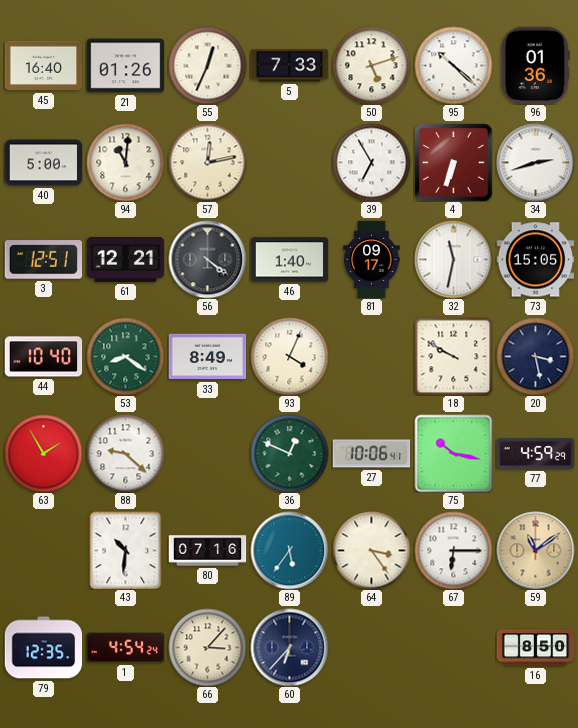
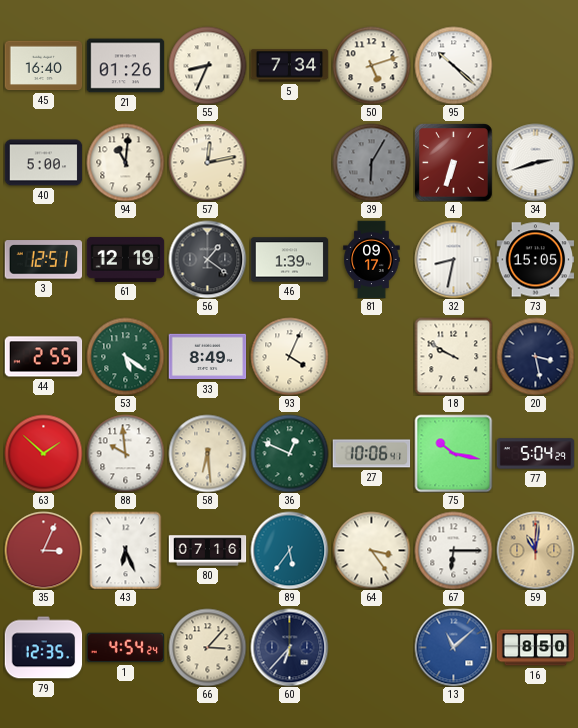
55: 12:34 -> 8:34
5: 7:33 -> 7:34
96: 01:36 -> none
39: 6:55 -> 6:05
39 dial: white -> grey
61: 12:21 -> 12:19
56: 4:21 -> 1:21
46: 1:40 -> 1:39
32: 11:32 -> 8:32
44: 10:40 -> 2:55
53: 8:21 -> 5:21
63: 1:55 -> 1:52
88: 9:22 -> 9:59
58: none -> 6:29
77: 4:59 -> 5:04
35: none -> 3:04
43: 10:31 -> 6:26
59: 11:09 -> 11:01
13: none -> 11:08
